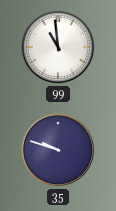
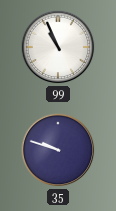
99: 10:59 -> 10:56
